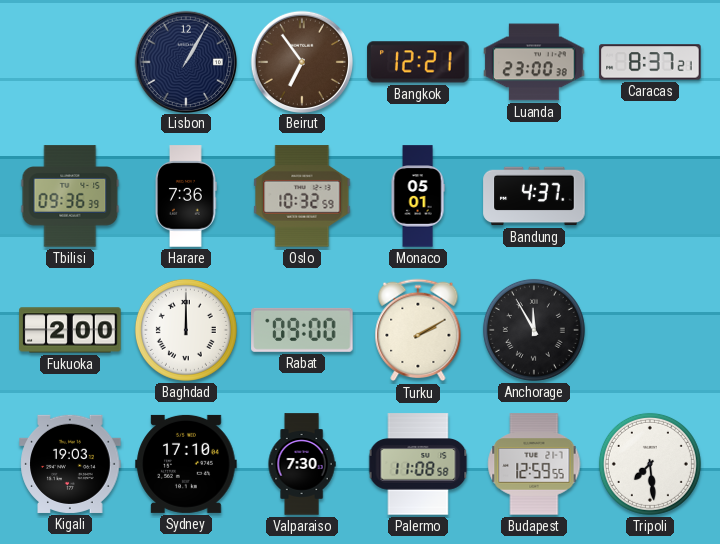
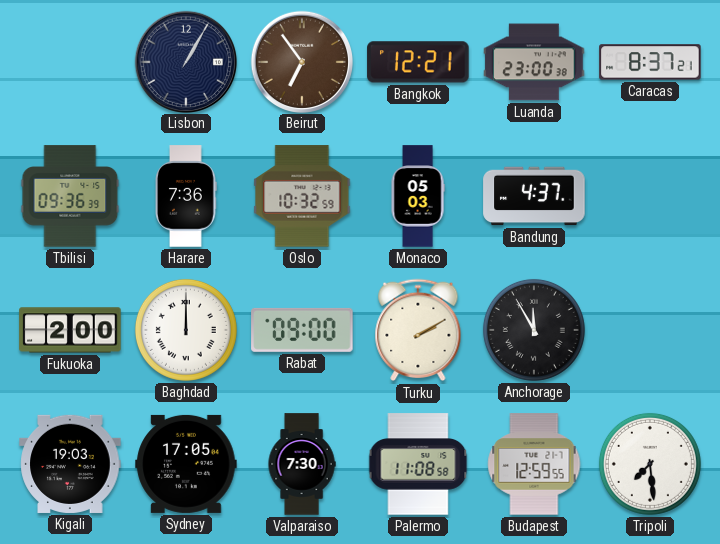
Monaco: 05:01 -> 05:03
Sydney: 17:10 -> 17:05
